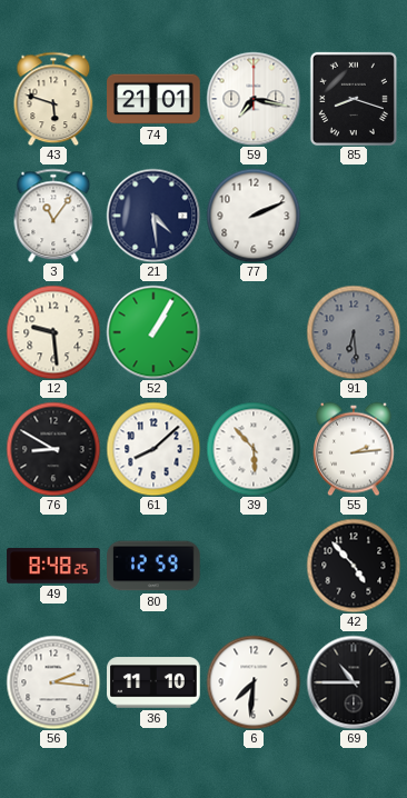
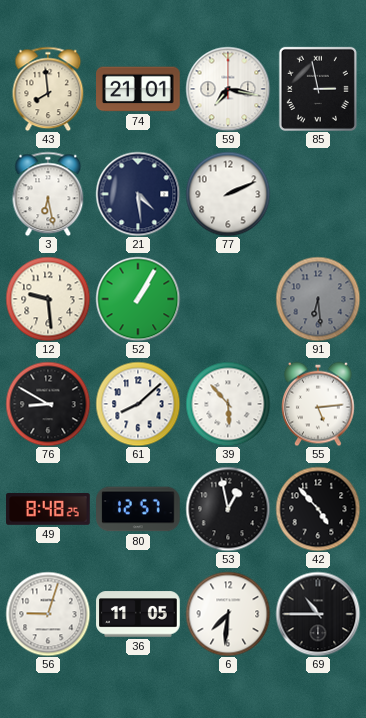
43: 5:48 -> 7:59
85: 8:18 -> 2:58
3: 11:06 -> 6:28
55: 2:14 -> 5:14
80: 12:59 -> 12:57
53: none -> 12:58
56: 2:16 -> 9:03
36: 11:10 -> 11:05
